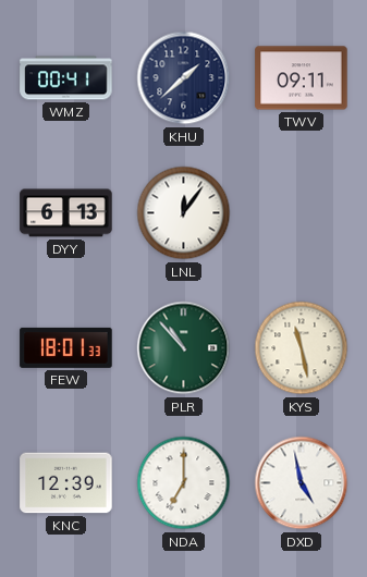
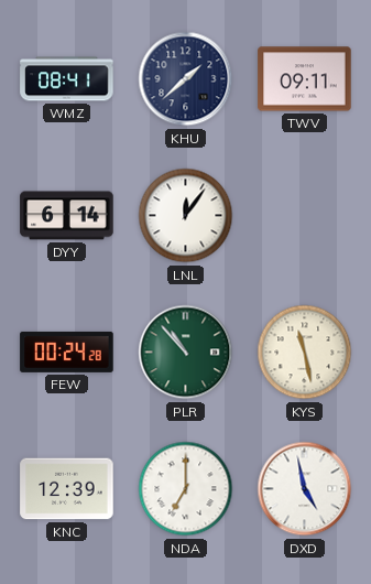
WMZ: 00:41 -> 08:41
DYY: 6:13 -> 6:14
FEW: 18:01 -> 00:24
